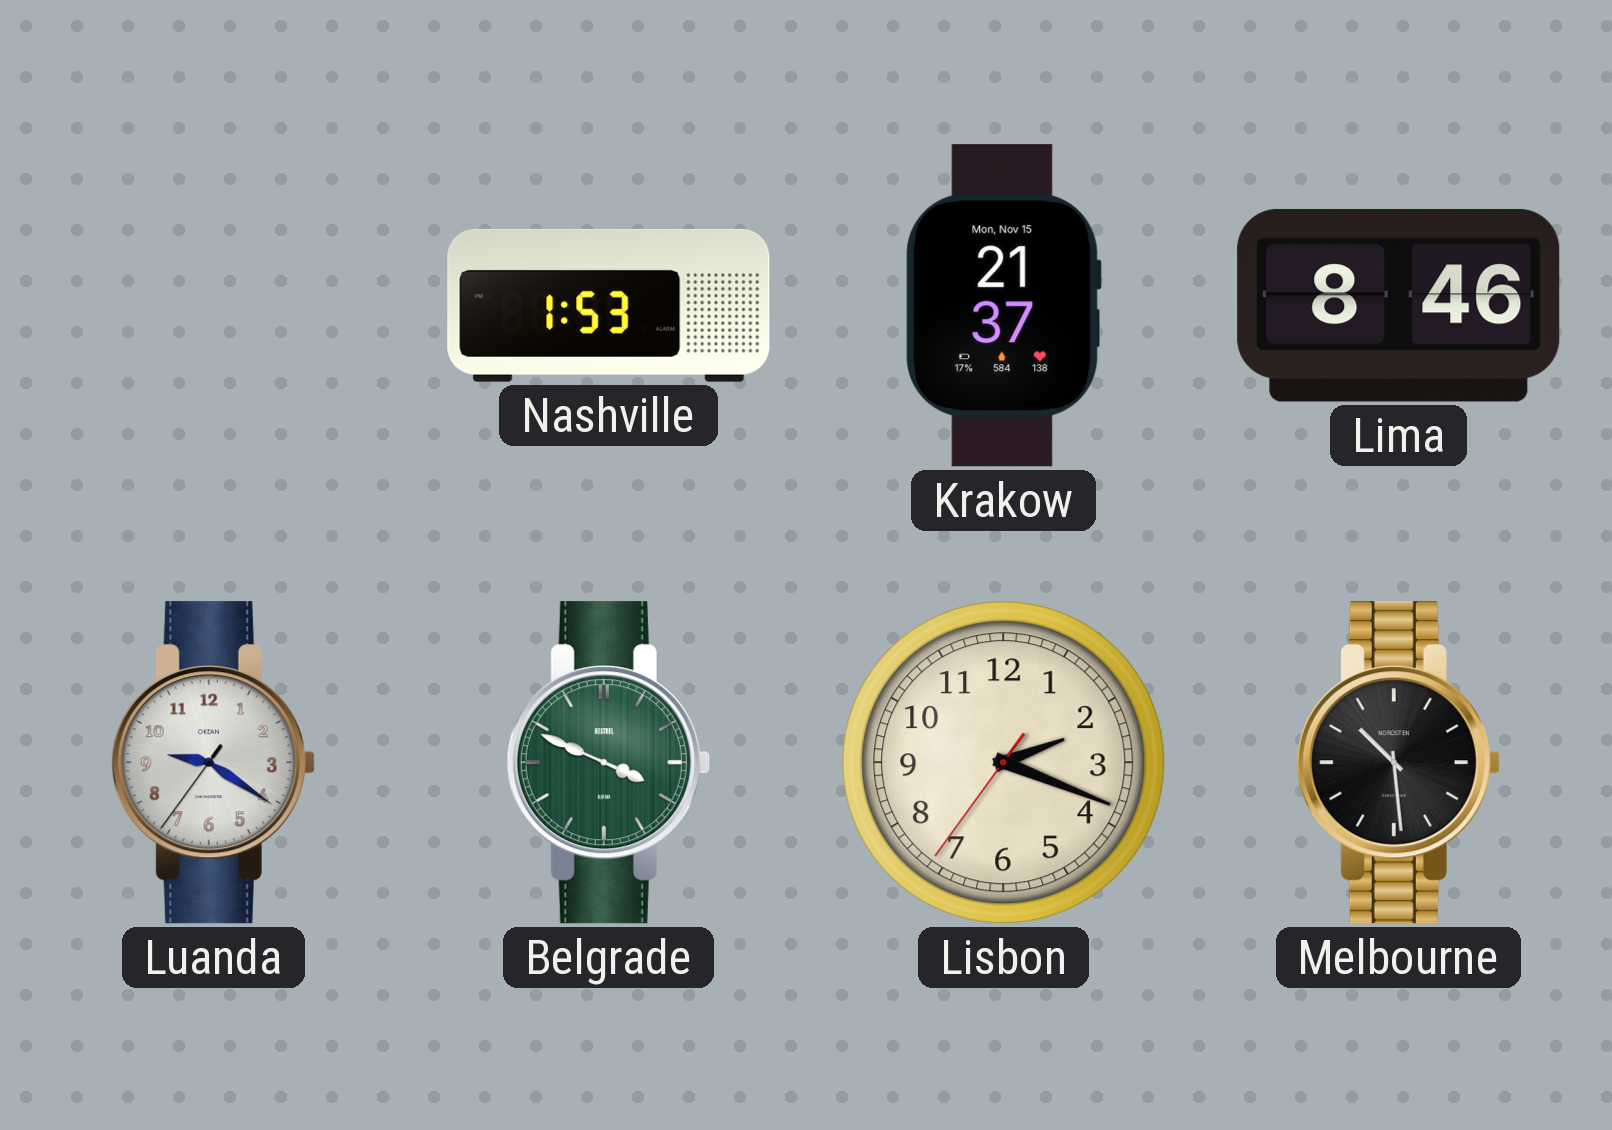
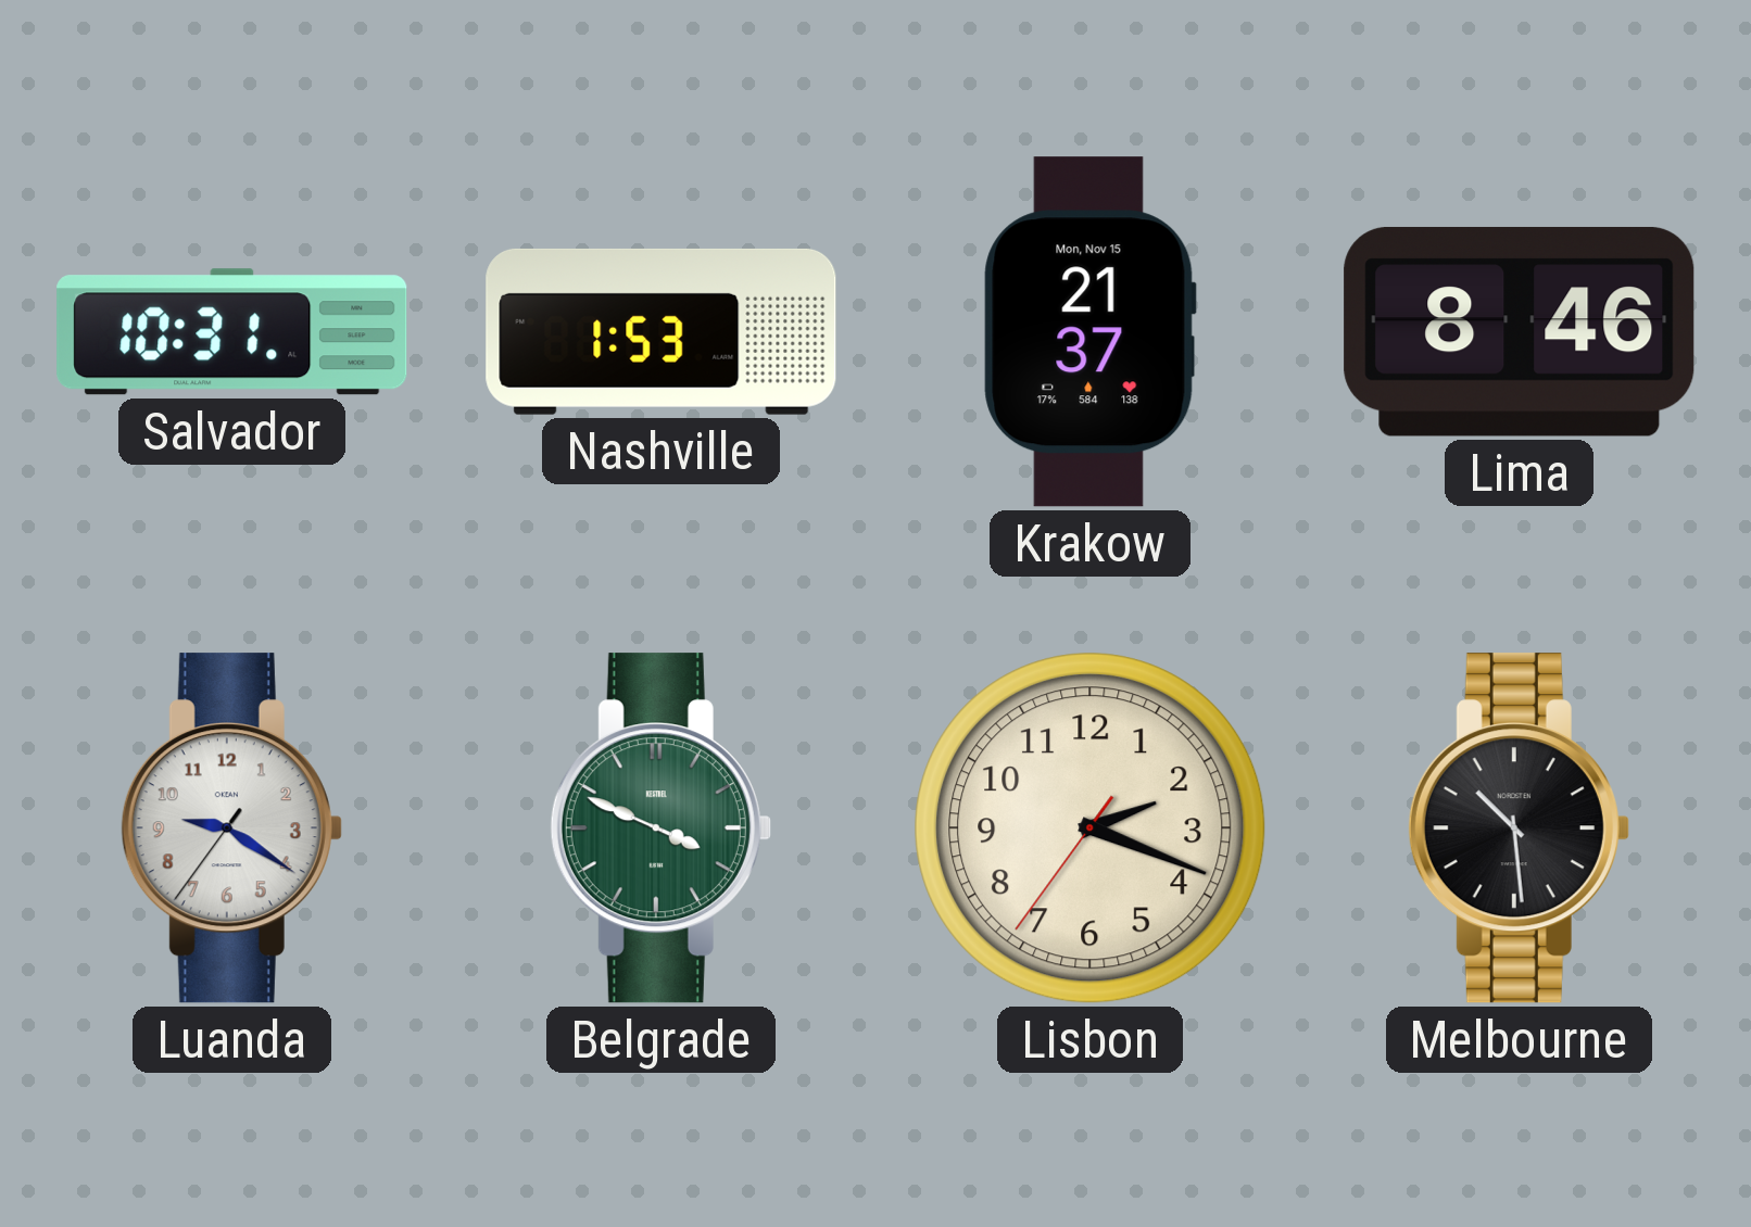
Salvador: none -> 10:31
